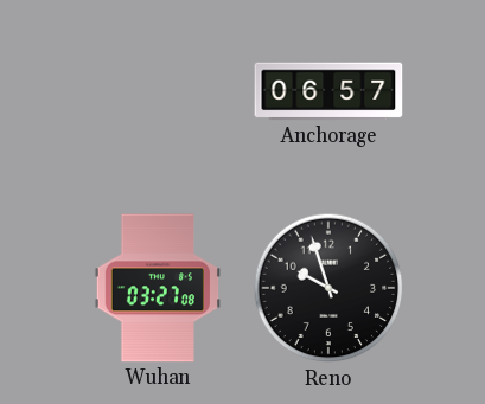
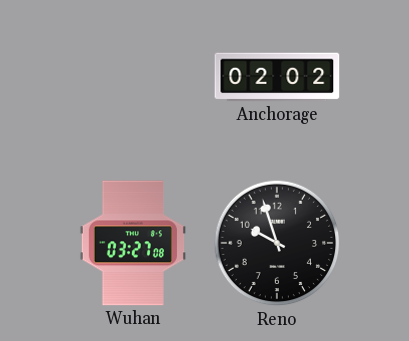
Anchorage: 06:57 -> 02:02
